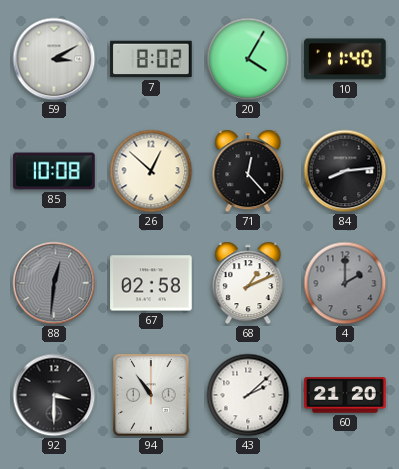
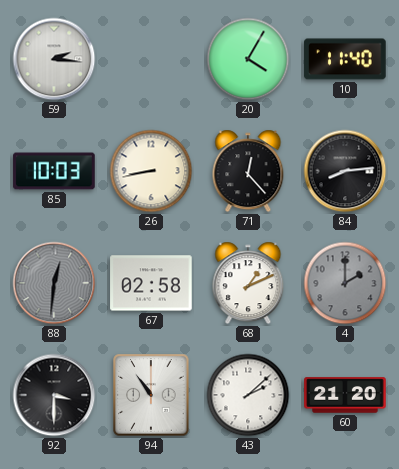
59: 3:10 -> 2:16
7: 8:02 -> none
85: 10:08 -> 10:03
26: 12:52 -> 8:43
